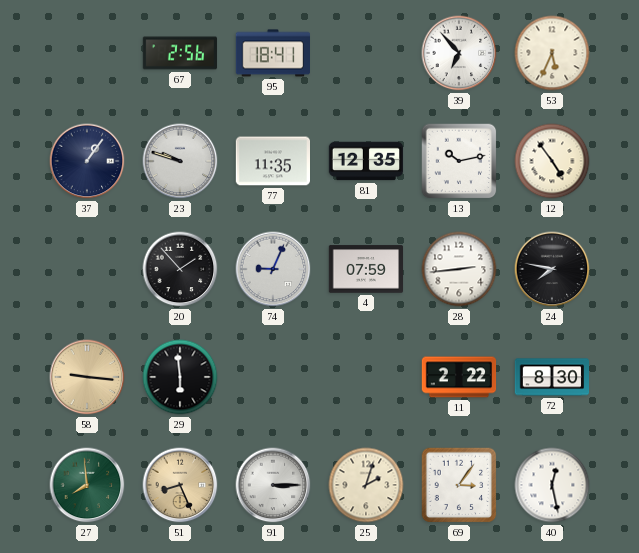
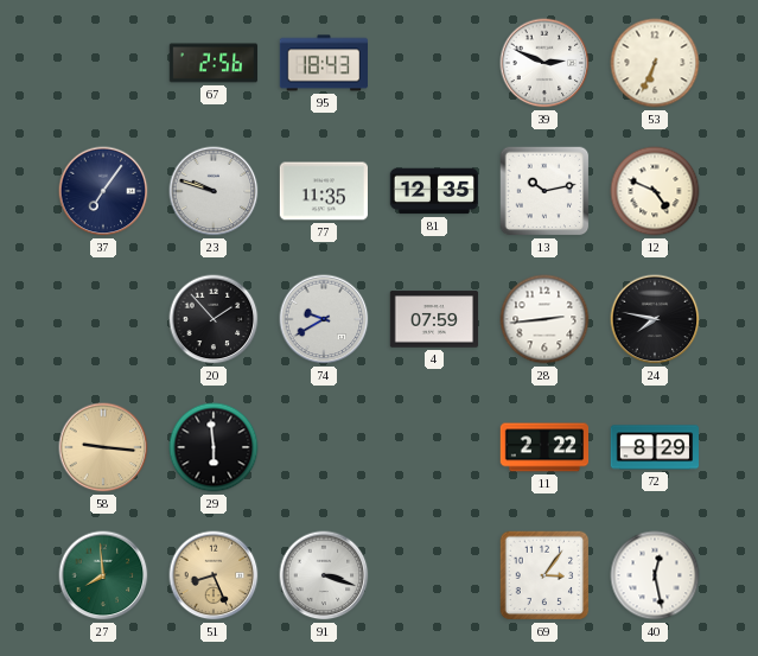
95: 18:41 -> 18:43
39: 6:53 -> 2:49
53: 5:34 -> 6:34
37: 1:06 -> 7:06
12: 4:54 -> 4:49
74: 9:04 -> 9:40
72: 8:30 -> 8:29
91: 3:15 -> 3:18
25: 2:03 -> none
